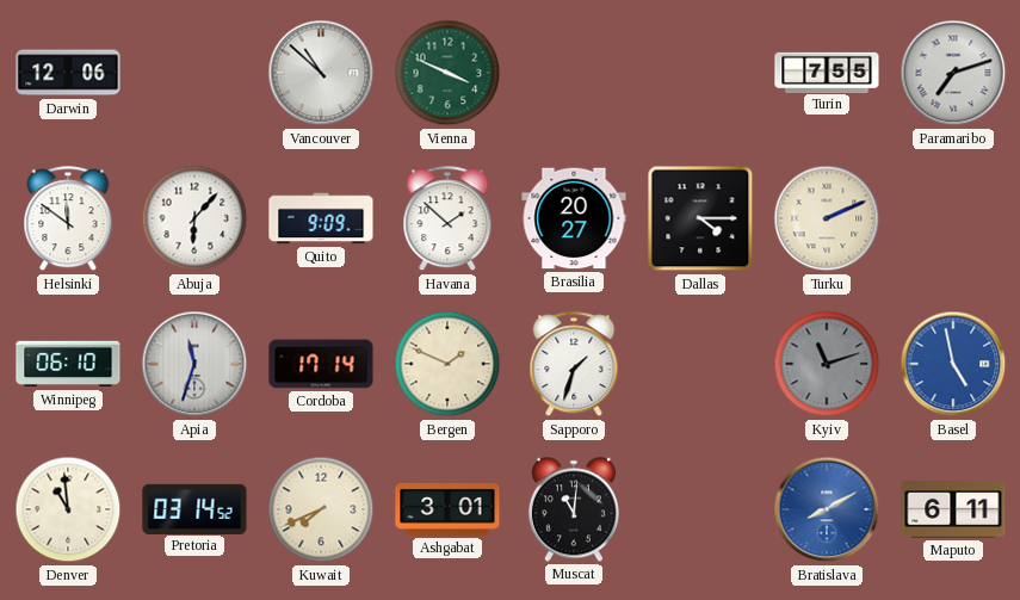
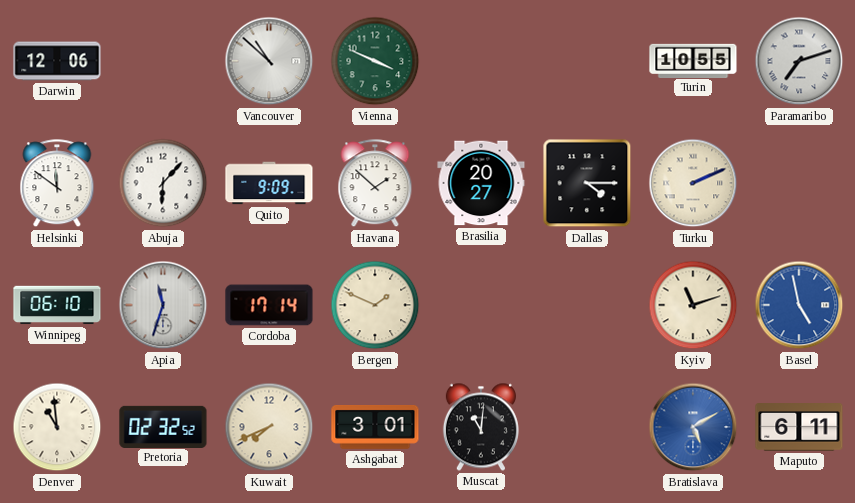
Turin: 7:55 -> 10:55
Sapporo: 1:33 -> none
Kyiv dial: grey -> cream
Pretoria: 03:14 -> 02:32
Bratislava: 8:10 -> 5:10
